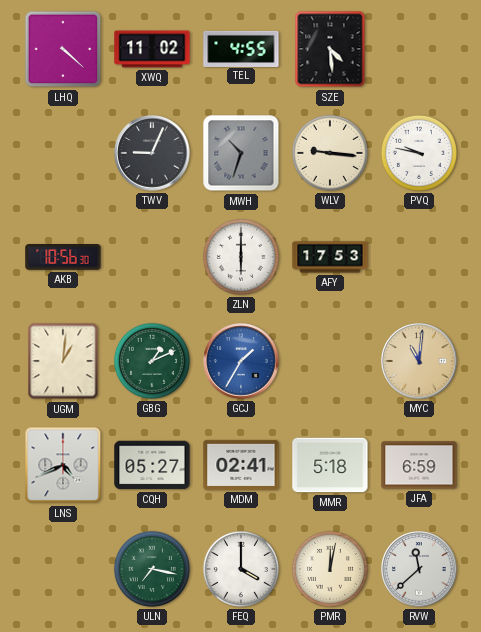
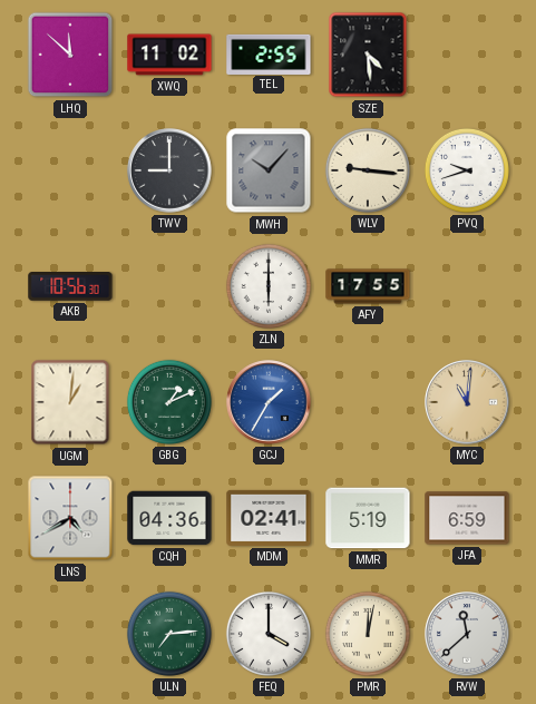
LHQ: 4:22 -> 11:52
TEL: 4:55 -> 2:55
TWV: 9:04 -> 9:00
MWH: 10:33 -> 10:07
PVQ: 9:47 -> 9:42
AFY: 17:53 -> 17:55
LNS: 4:41 -> 4:40
CQH: 05:27 -> 04:36
MMR: 5:18 -> 5:19
ULN: 7:17 -> 7:14
